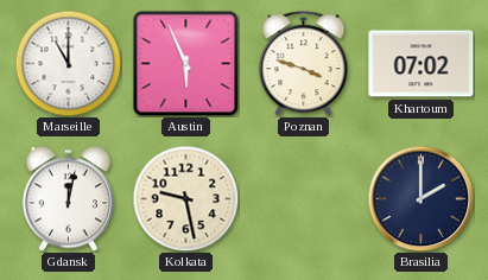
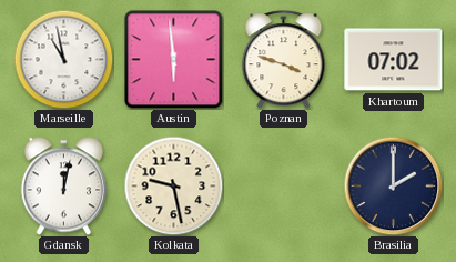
Marseille: 11:00 -> 10:58
Austin: 5:56 -> 5:59
